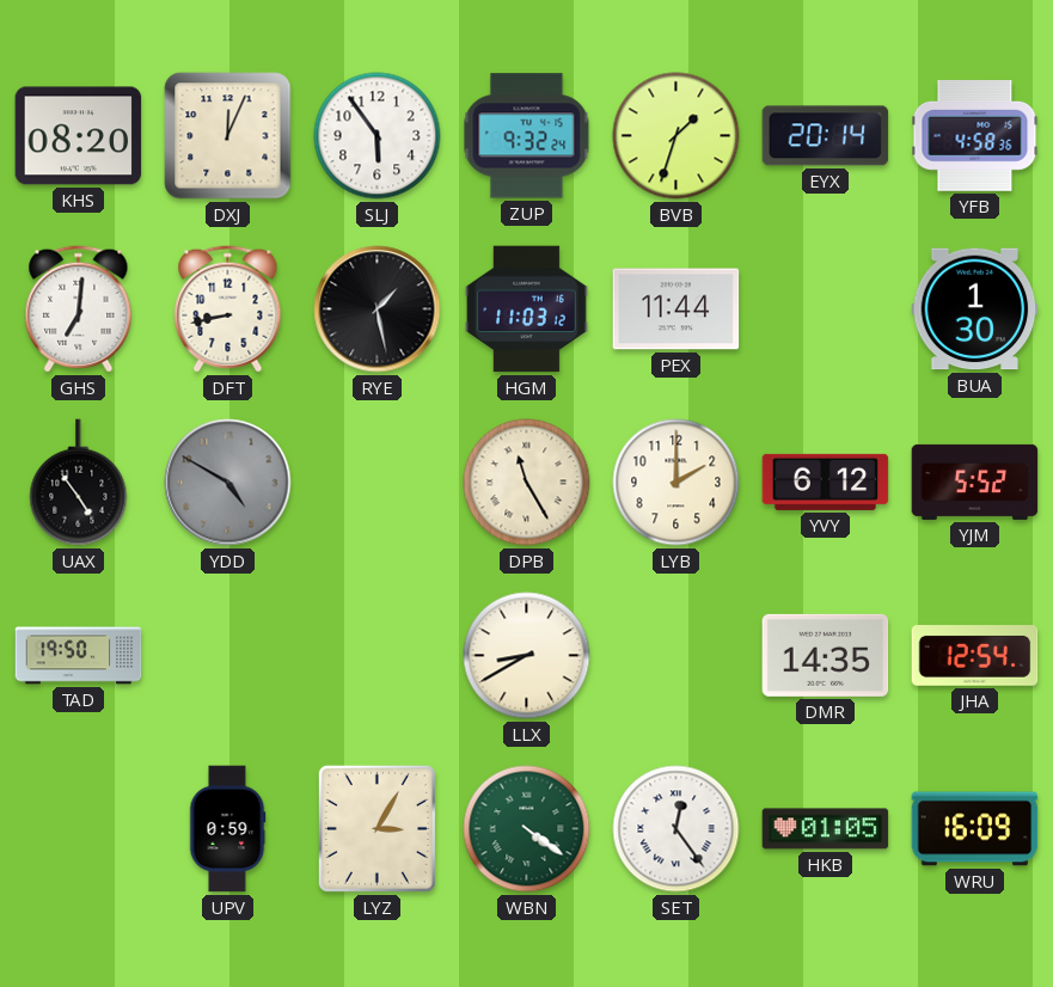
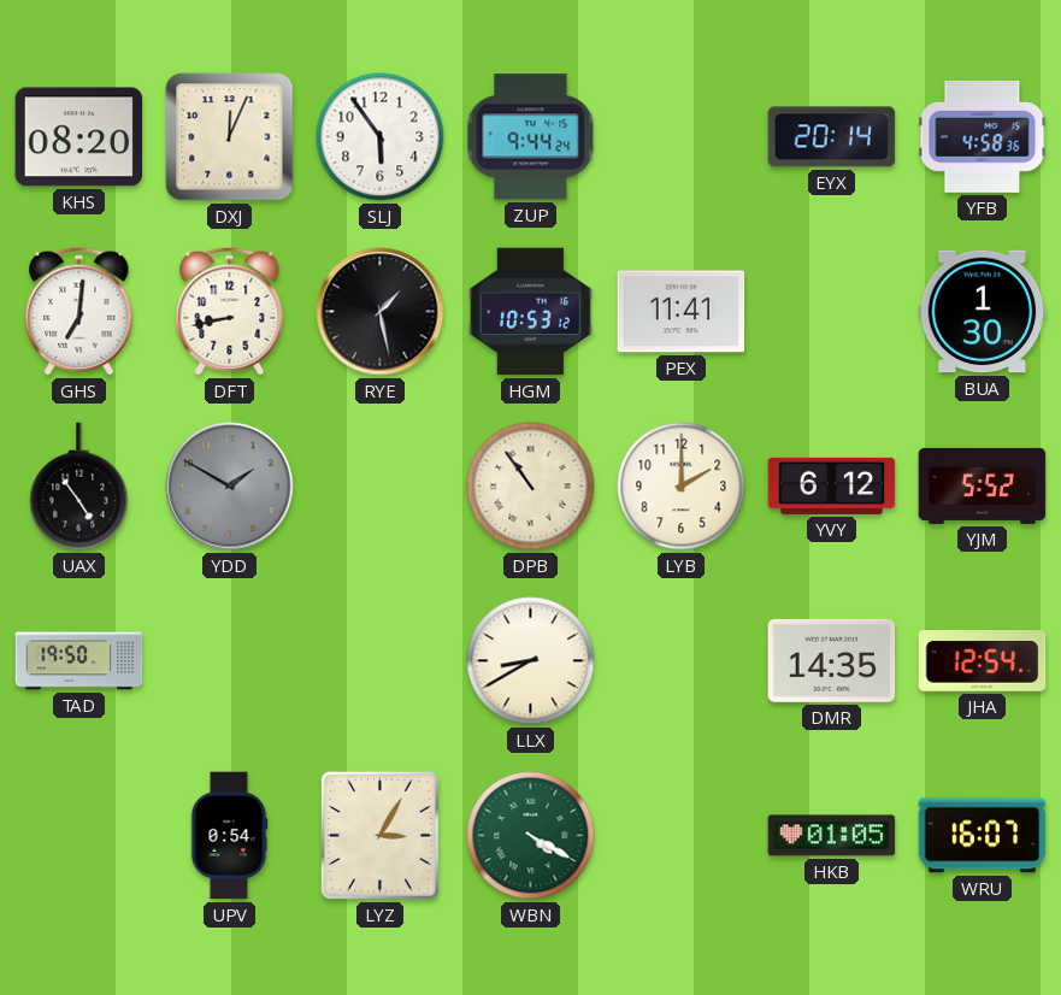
ZUP: 9:32 -> 9:44
BVB: 1:33 -> none
HGM: 11:03 -> 10:53
PEX: 11:44 -> 11:41
YDD: 4:50 -> 1:50
DPB: 11:25 -> 10:54
UPV: 0:59 -> 0:54
WBN: 4:21 -> 4:20
SET: 12:24 -> none
WRU: 16:09 -> 16:07
